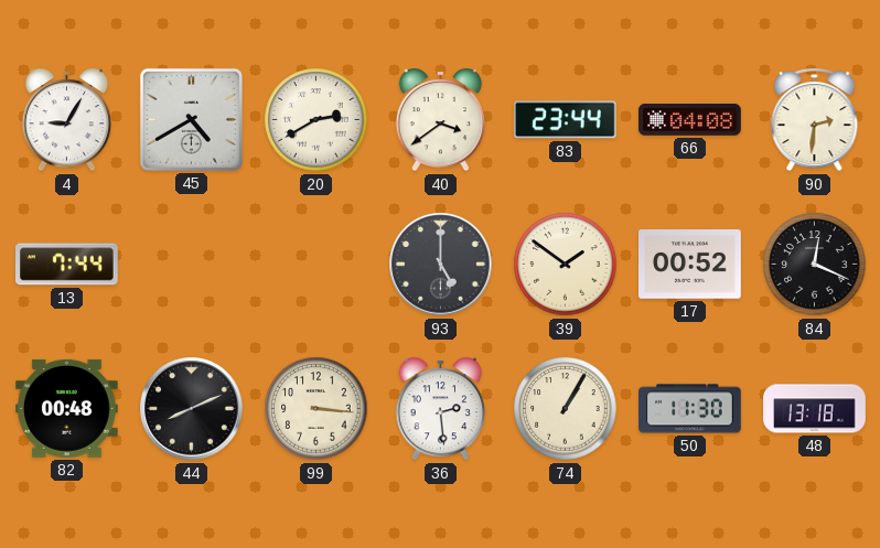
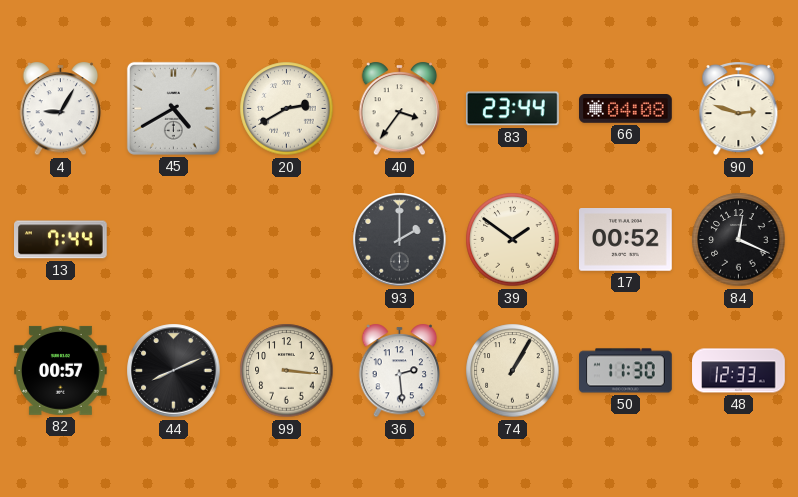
40: 3:39 -> 3:36
90: 2:31 -> 2:48
93: 5:00 -> 2:00
82: 00:48 -> 00:57
48: 13:18 -> 12:33
